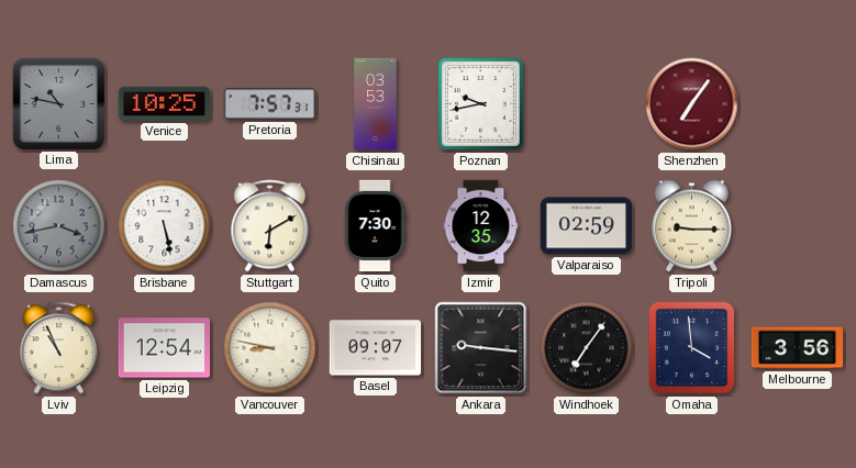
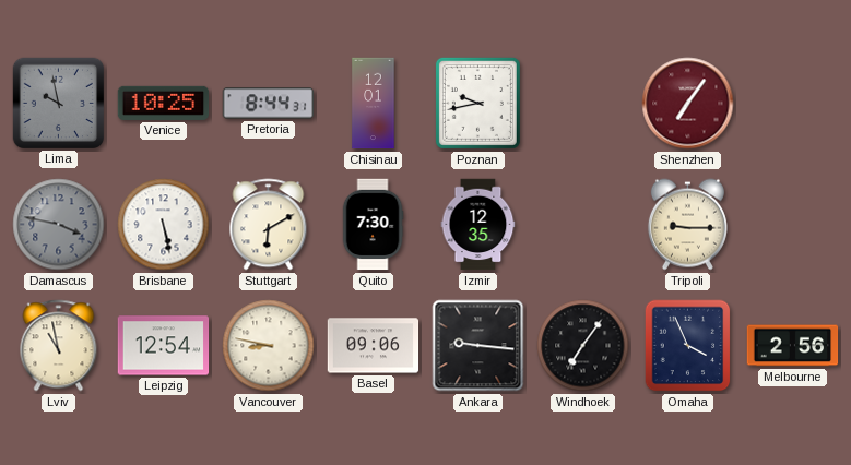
Lima: 10:47 -> 9:58
Pretoria: 7:57 -> 8:44
Chisinau: 03:53 -> 12:01
Damascus: 3:43 -> 3:47
Valparaiso: 02:59 -> none
Lviv: 10:56 -> 10:58
Basel: 09:07 -> 09:06
Omaha: 3:59 -> 3:56
Melbourne: 3:56 -> 2:56
